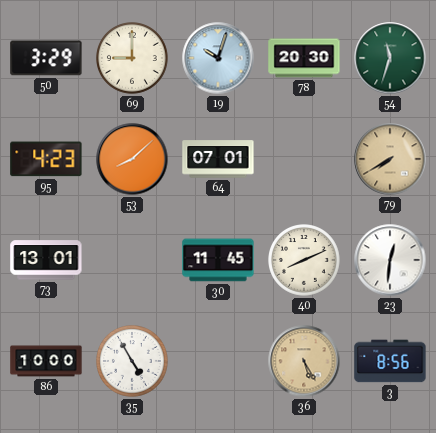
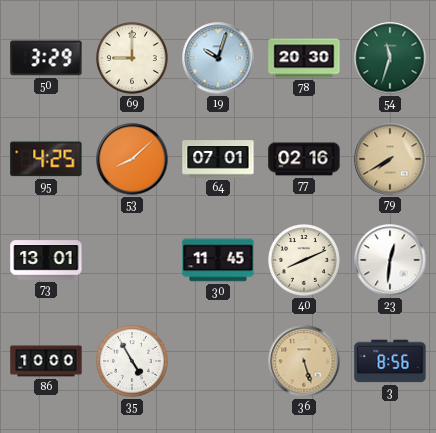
95: 4:23 -> 4:25
77: none -> 02:16
36: 5:25 -> 5:27
